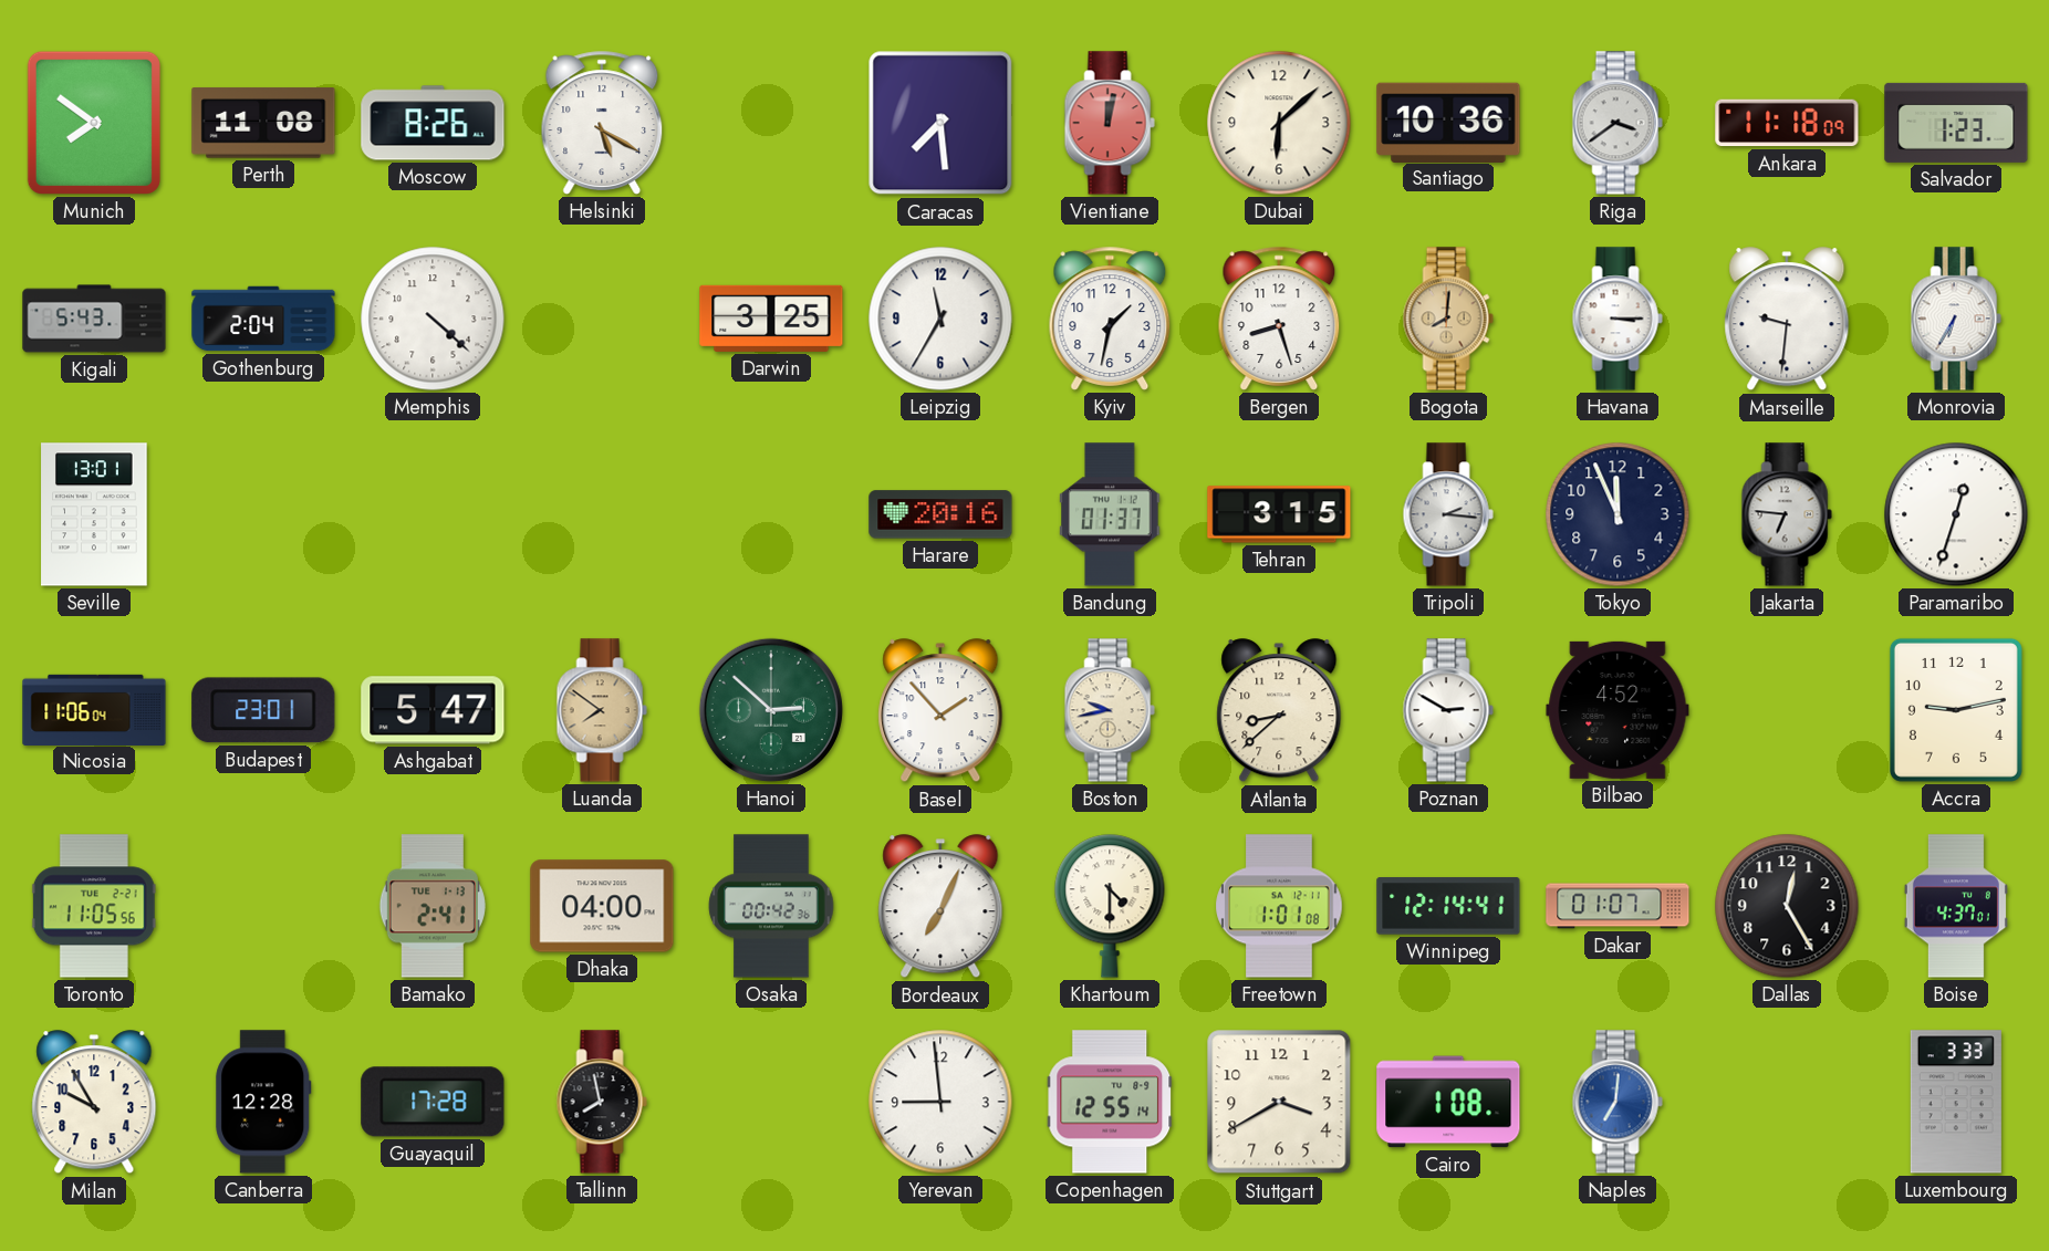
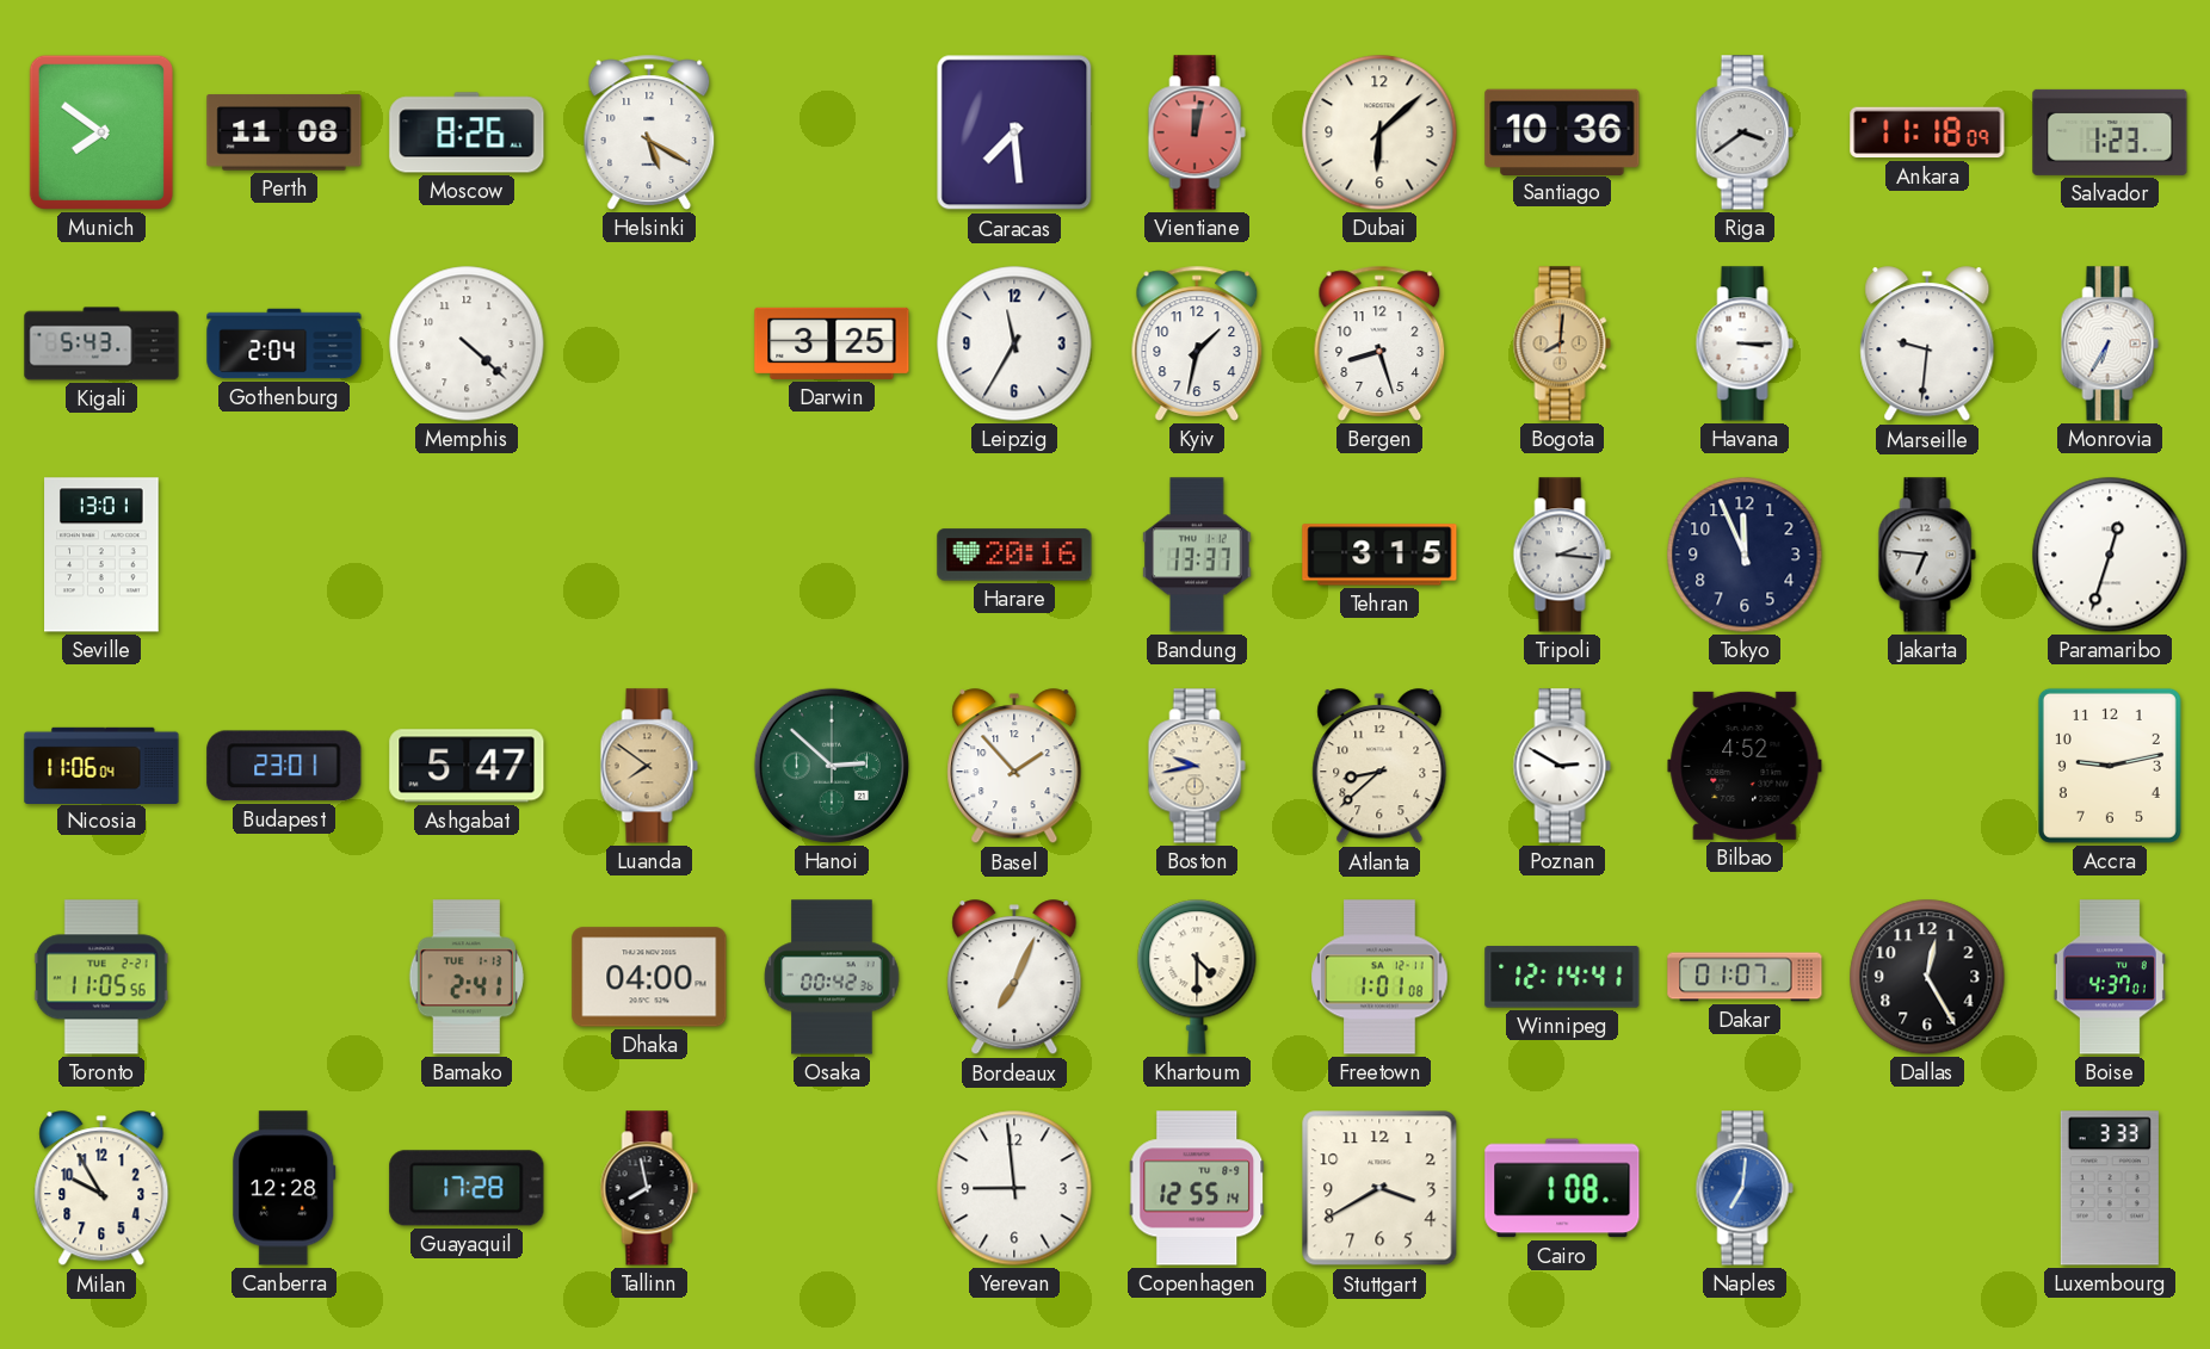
Bandung: 01:37 -> 13:37
